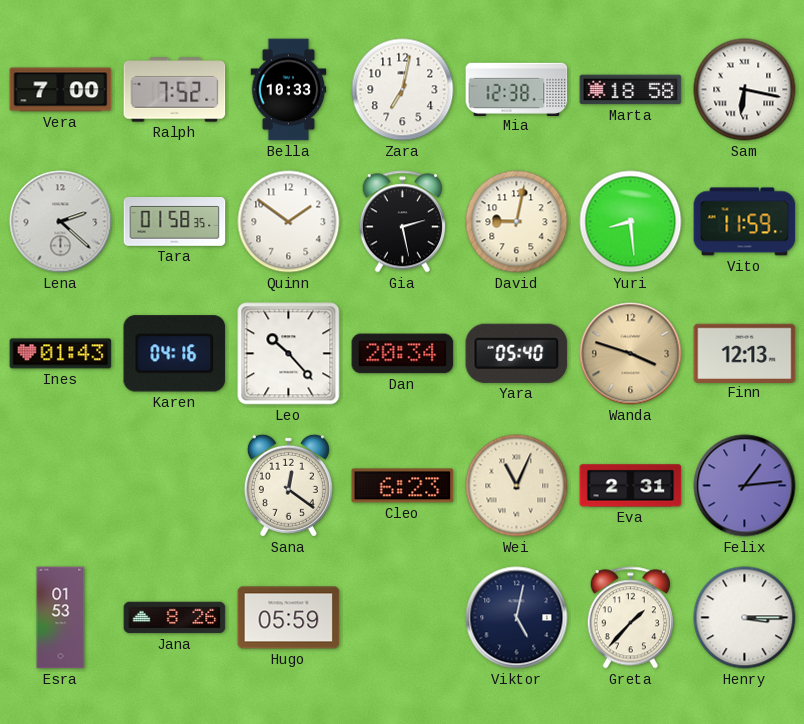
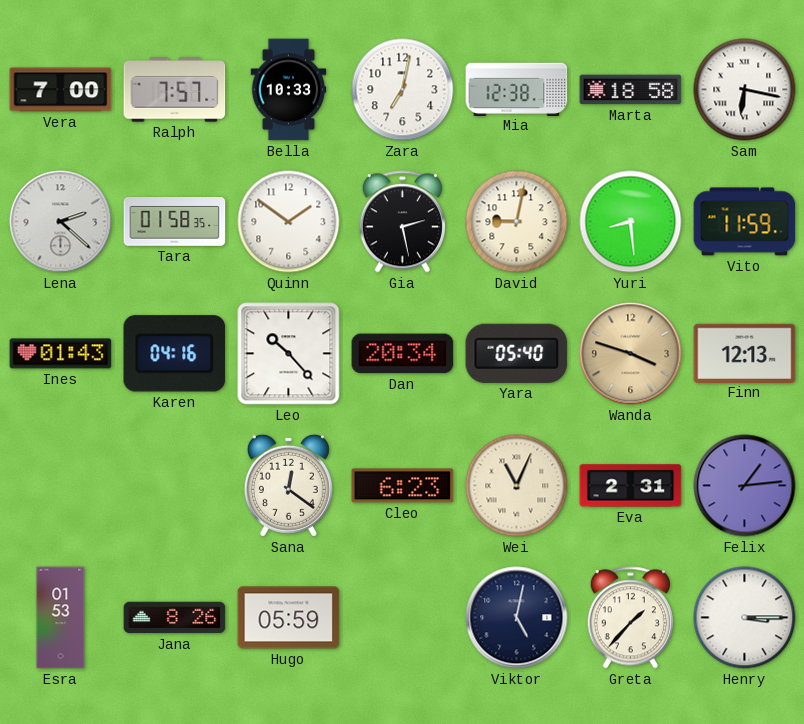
Ralph: 7:52 -> 7:57
